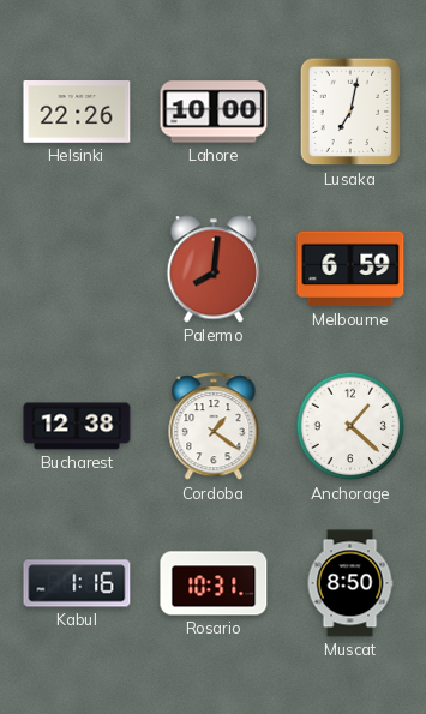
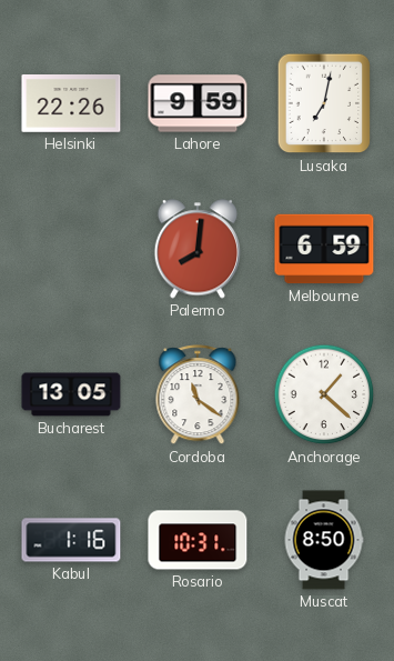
Lahore: 10:00 -> 9:59
Bucharest: 12:38 -> 13:05
Cordoba: 1:21 -> 11:21
